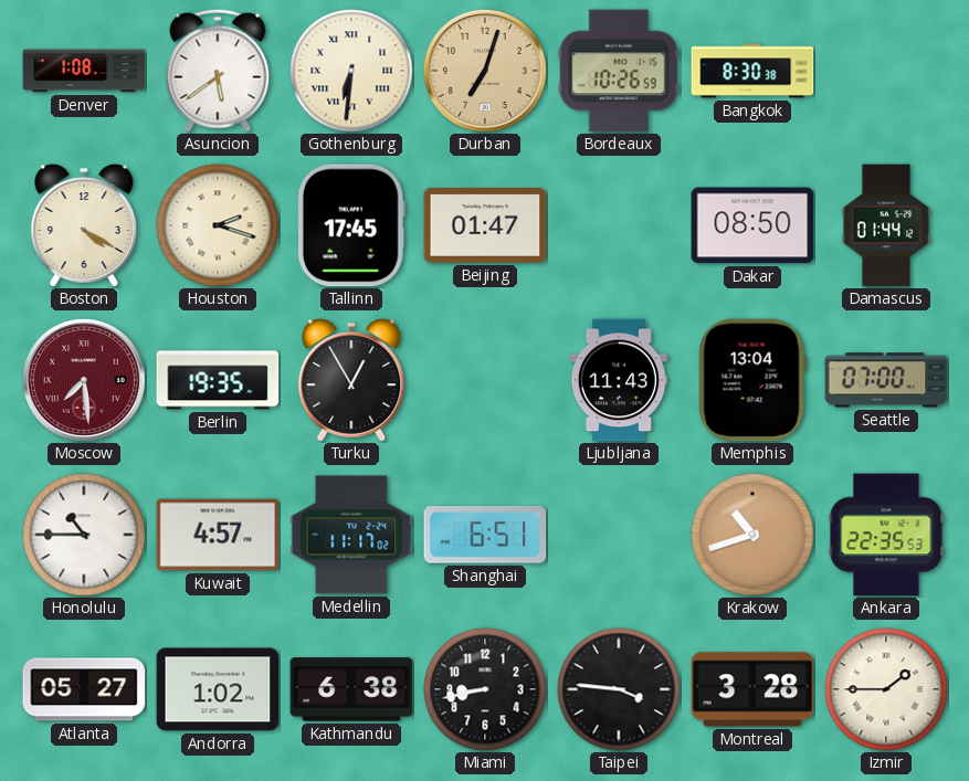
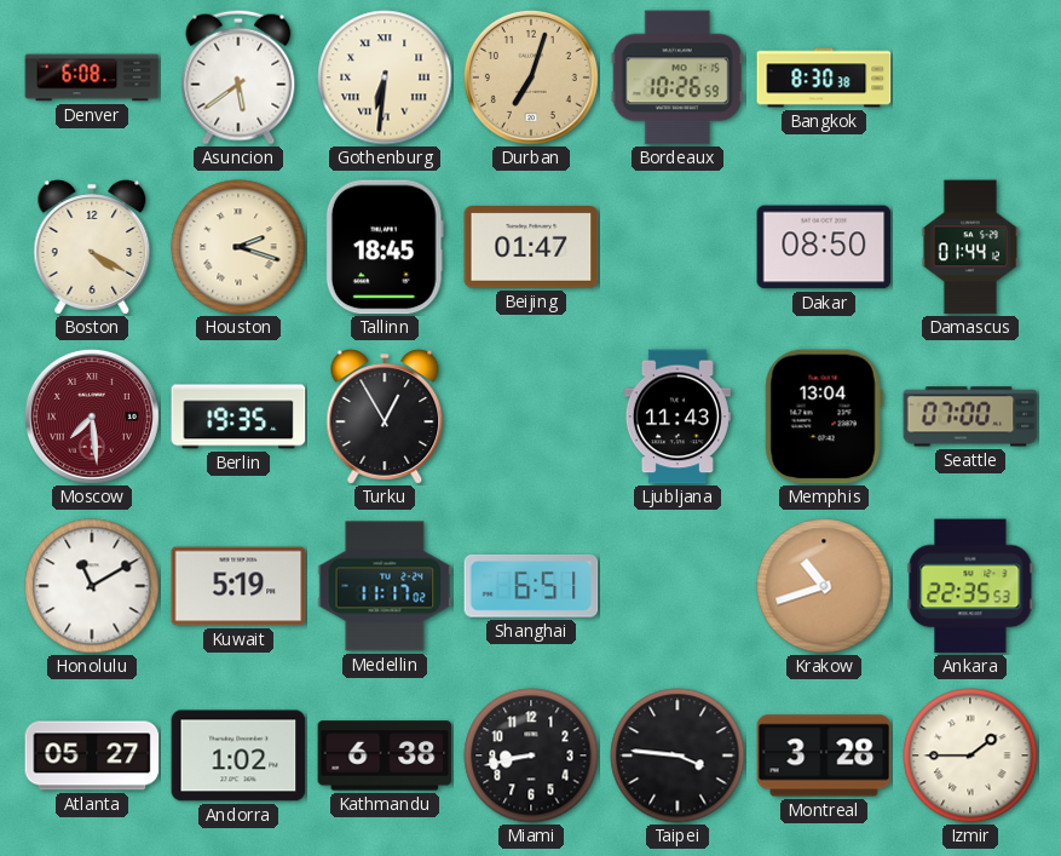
Denver: 1:08 -> 6:08
Tallinn: 17:45 -> 18:45
Honolulu: 10:45 -> 11:10
Kuwait: 4:57 -> 5:19
